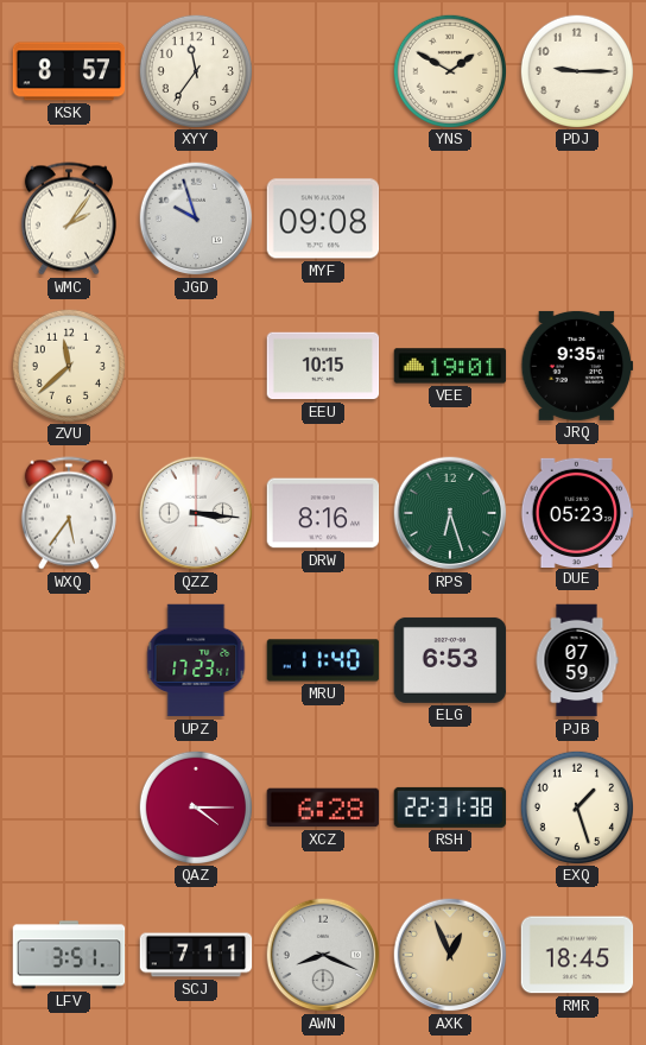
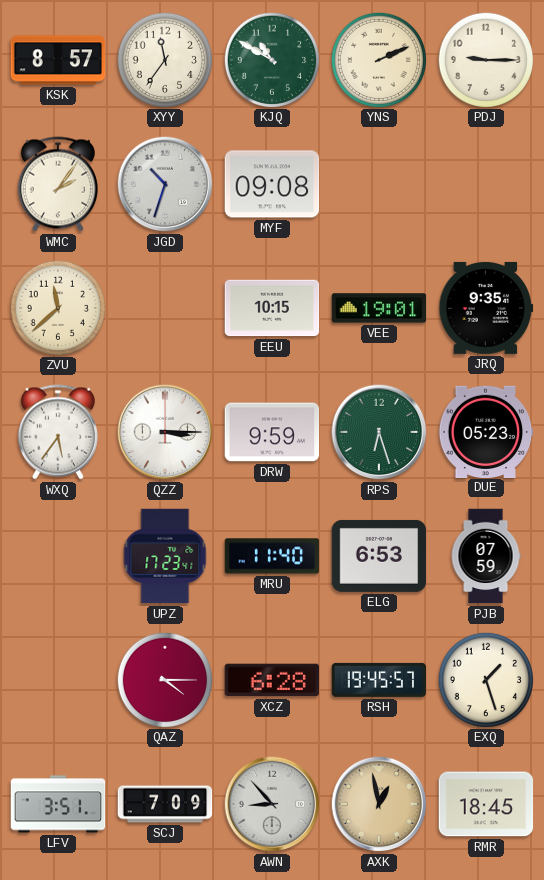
KJQ: none -> 10:50
YNS: 1:50 -> 2:11
JGD: 9:57 -> 10:33
QZZ: 3:16 -> 3:15
DRW: 8:16 -> 9:59
RSH: 22:31 -> 19:45
SCJ: 7:11 -> 7:09
AWN: 8:19 -> 8:53
AXK: 12:56 -> 12:58
